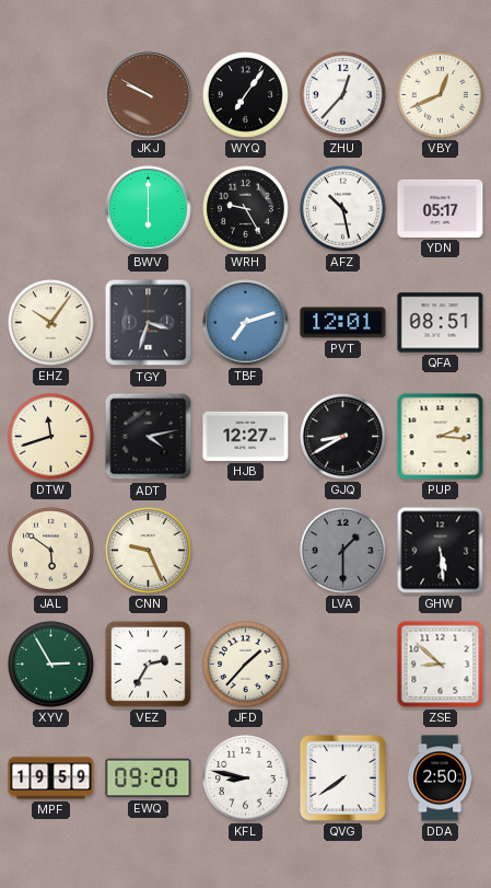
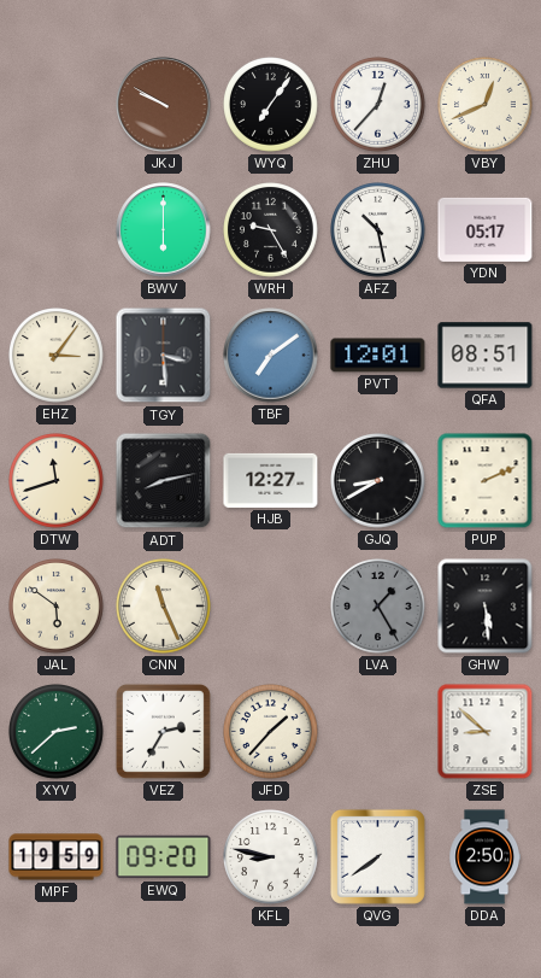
EHZ: 10:06 -> 3:06
TGY: 3:33 -> 3:29
TBF: 7:12 -> 7:09
ADT: 4:13 -> 8:13
PUP: 2:16 -> 2:11
CNN: 9:26 -> 11:26
LVA: 1:30 -> 1:25
XYV: 2:55 -> 2:38
